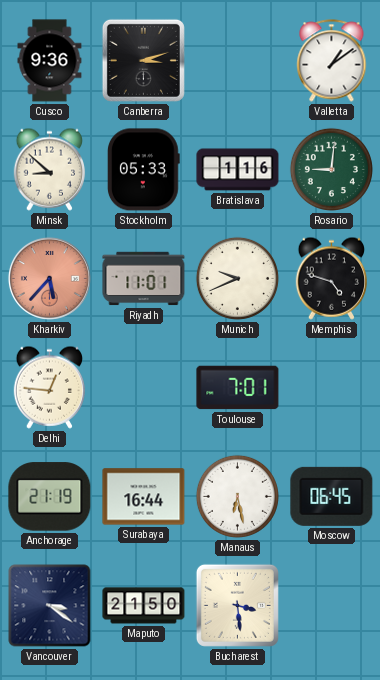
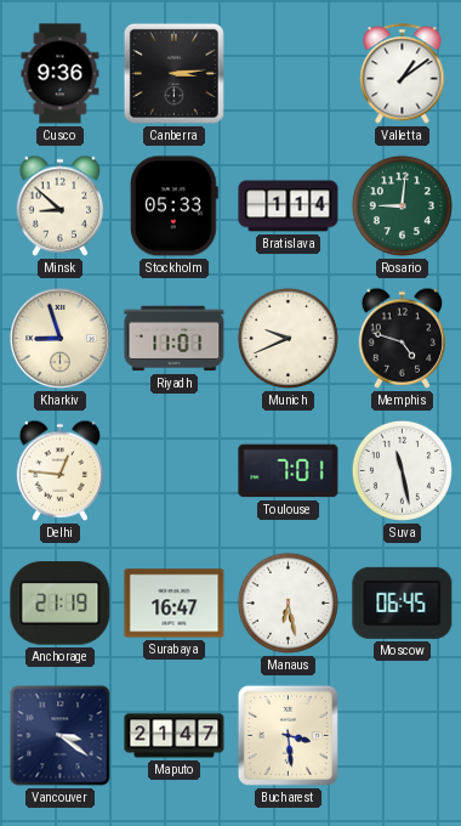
Canberra: 3:12 -> 3:14
Bratislava: 1:16 -> 1:14
Kharkiv: 5:37 -> 8:57
Kharkiv dial: salmon -> cream
Suva: none -> 11:28
Surabaya: 16:44 -> 16:47
Maputo: 21:50 -> 21:47
